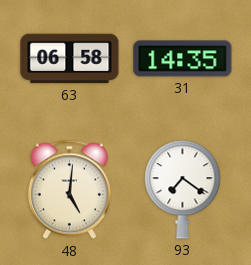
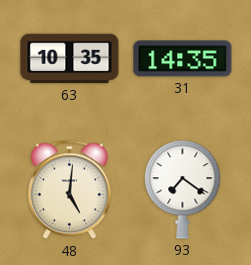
63: 06:58 -> 10:35
